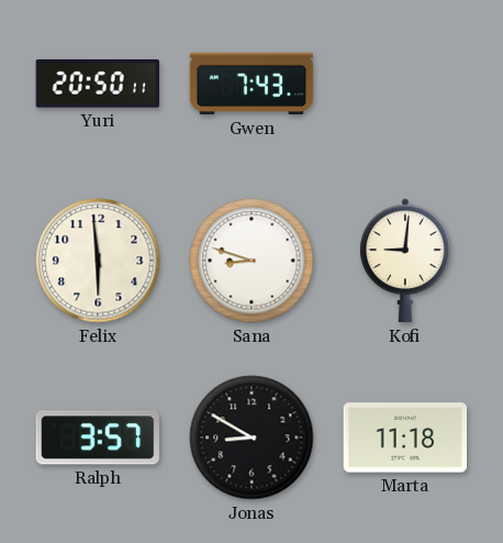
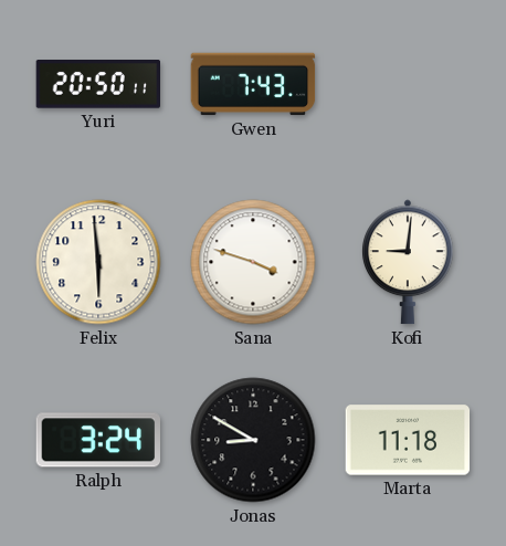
Sana: 8:48 -> 3:48
Ralph: 3:57 -> 3:24
